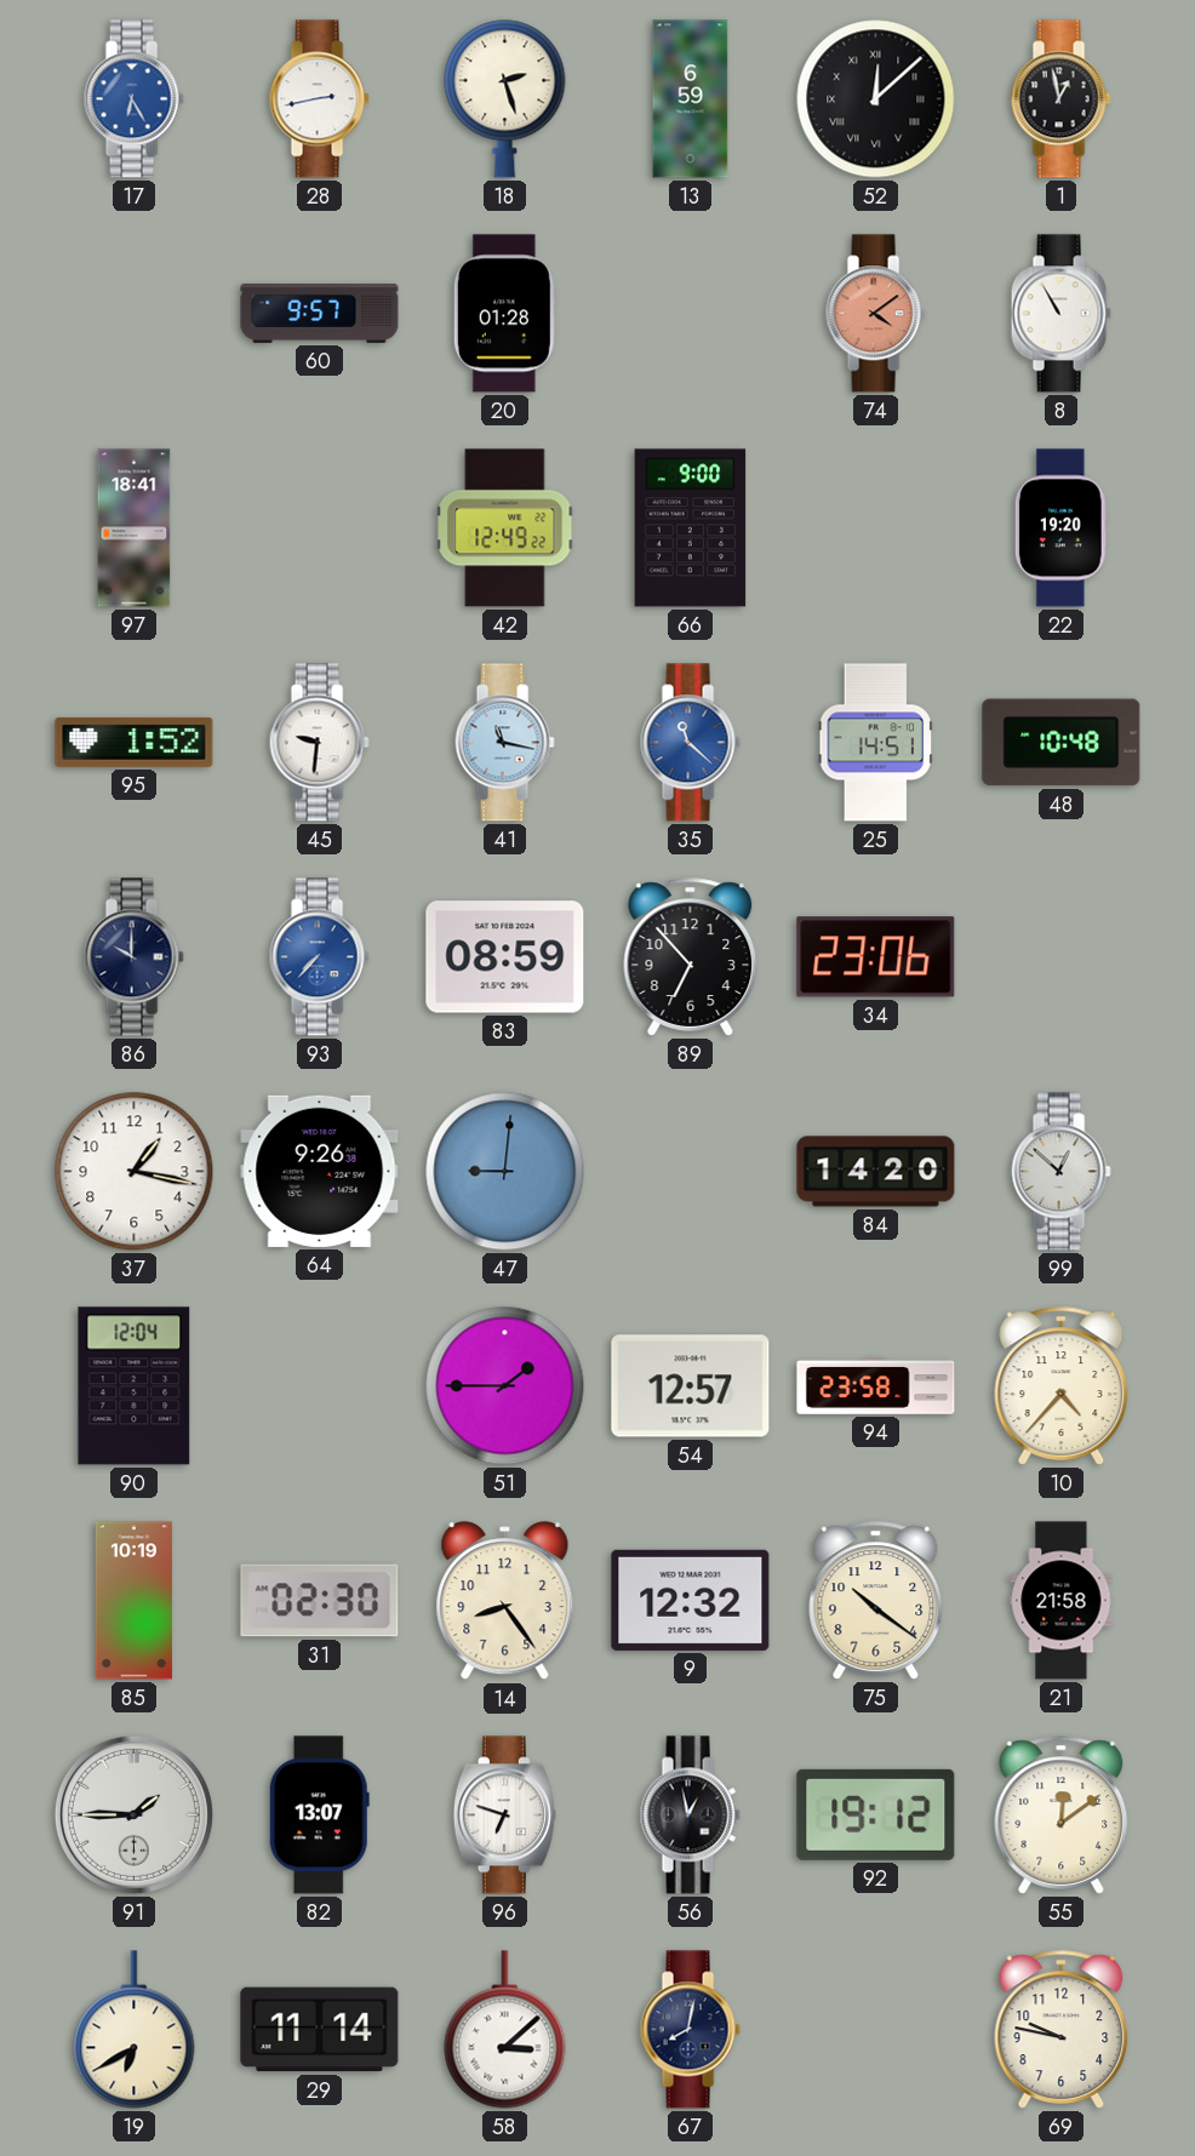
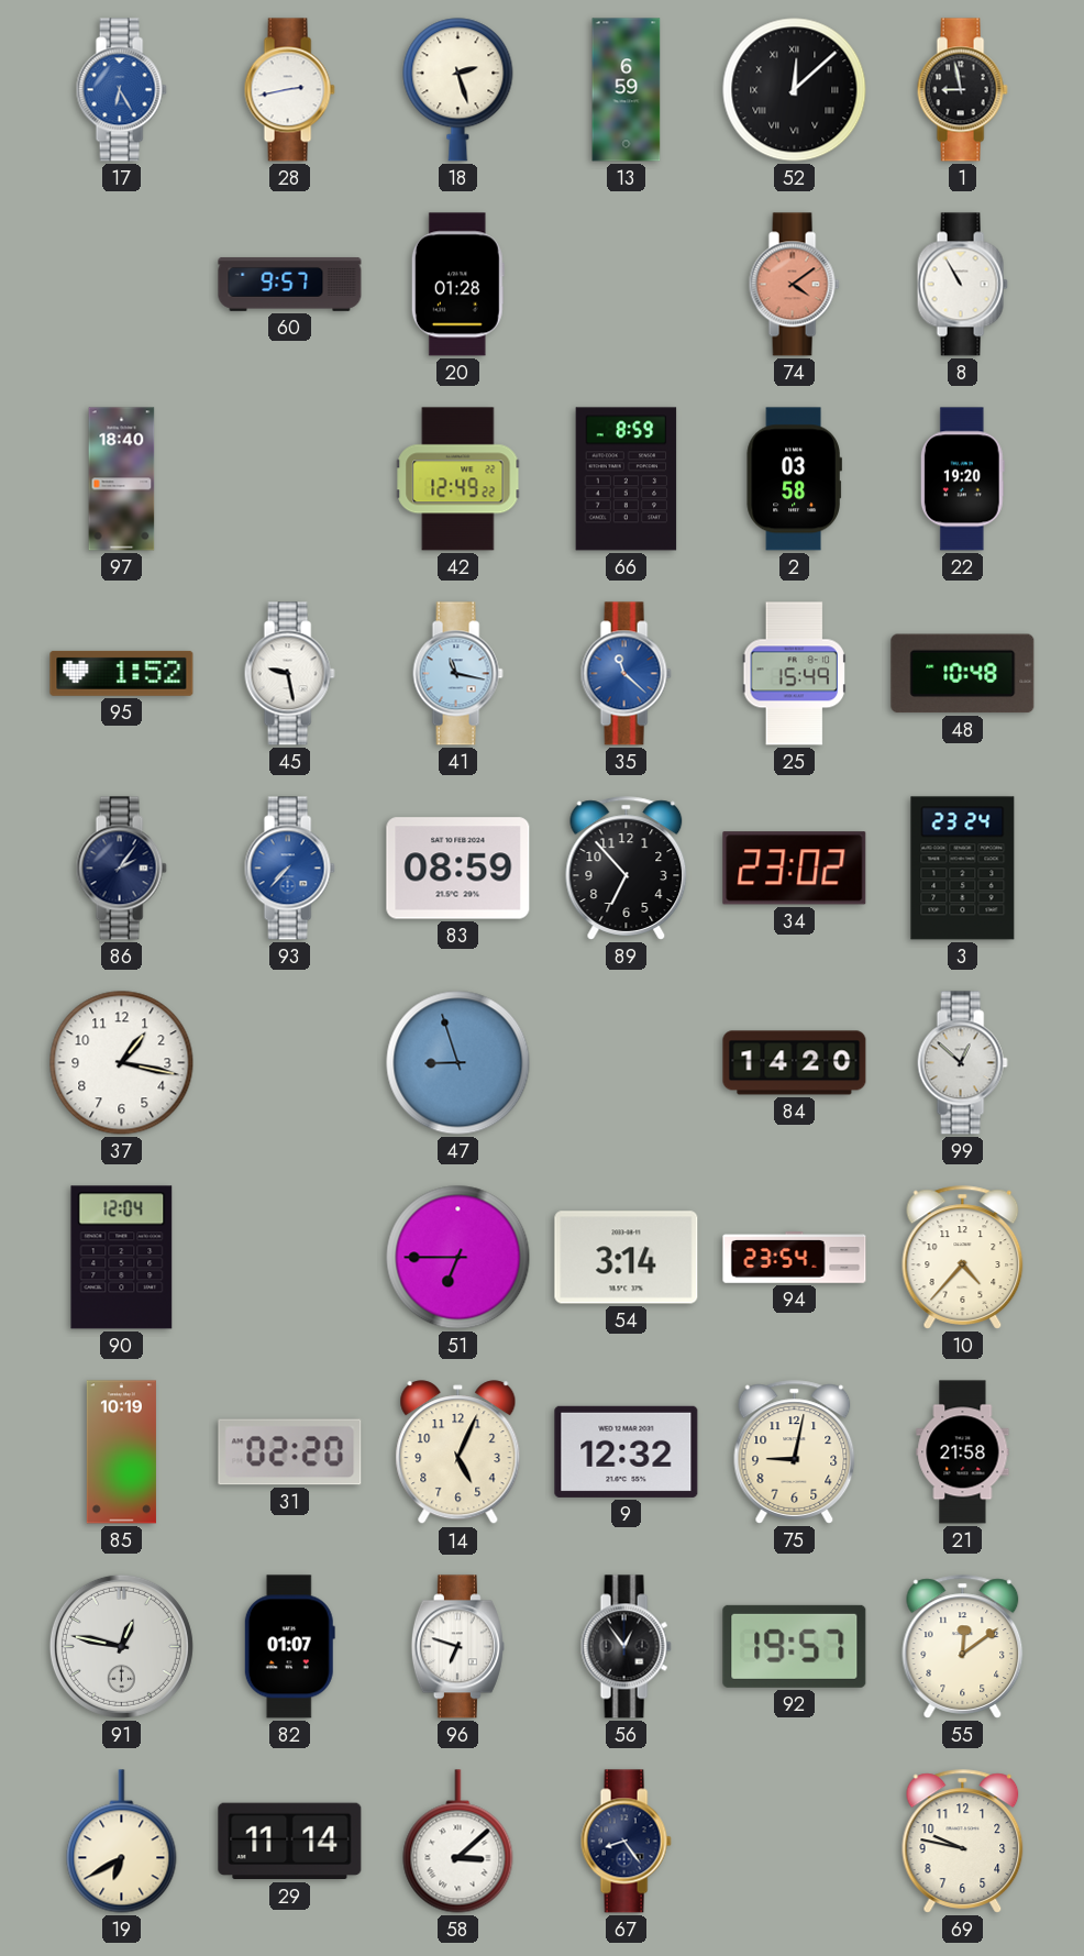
1: 12:58 -> 8:58
97: 18:41 -> 18:40
66: 9:00 -> 8:59
2: none -> 03:58
45: 9:31 -> 9:28
25: 14:51 -> 15:49
86: 10:00 -> 2:06
34: 23:06 -> 23:02
3: none -> 23:24
64: 9:26 -> none
47: 9:01 -> 8:57
51: 1:45 -> 6:45
54: 12:57 -> 3:14
94: 23:58 -> 23:54
31: 02:30 -> 02:20
14: 8:24 -> 5:04
75: 10:21 -> 9:02
91: 1:45 -> 12:47
82: 13:07 -> 01:07
56: 12:58 -> 12:54
92: 19:12 -> 19:57
67: 8:02 -> 8:24
